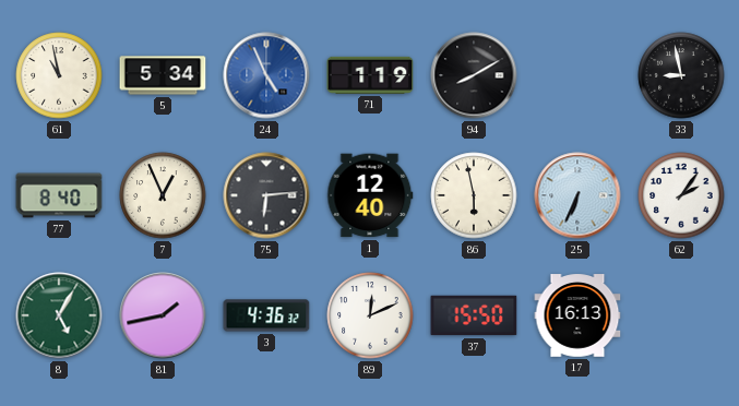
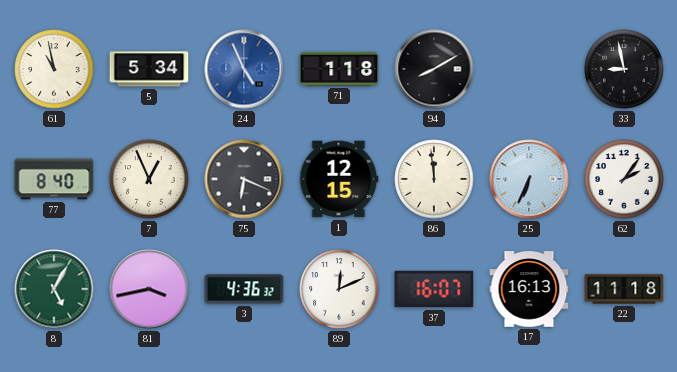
71: 1:19 -> 1:18
75: 6:14 -> 6:19
1: 12:40 -> 12:15
86: 5:58 -> 11:59
81: 1:43 -> 3:43
37: 15:50 -> 16:07
22: none -> 11:18
